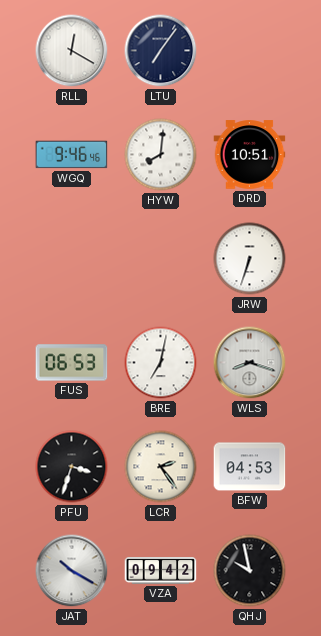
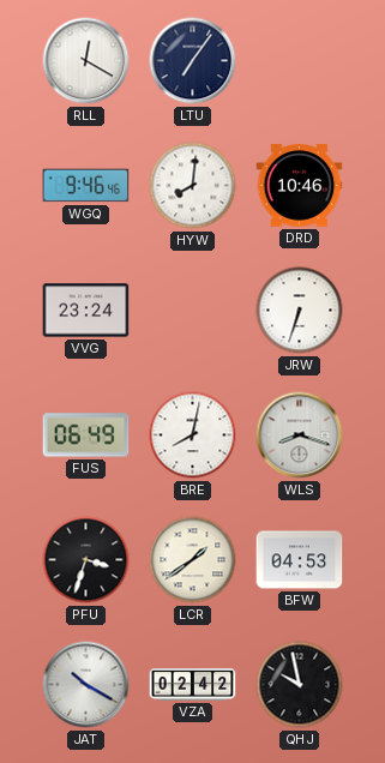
DRD: 10:51 -> 10:46
VVG: none -> 23:24
FUS: 06:53 -> 06:49
BRE: 7:02 -> 8:02
LCR: 2:24 -> 1:39
VZA: 09:42 -> 02:42
